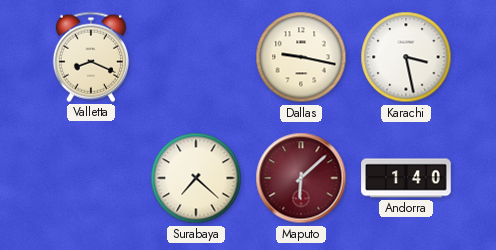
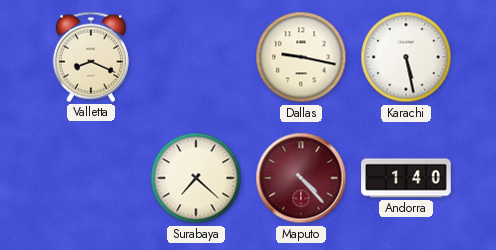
Karachi: 3:28 -> 5:28
Maputo: 6:08 -> 4:23
